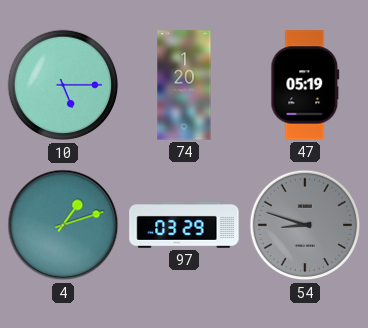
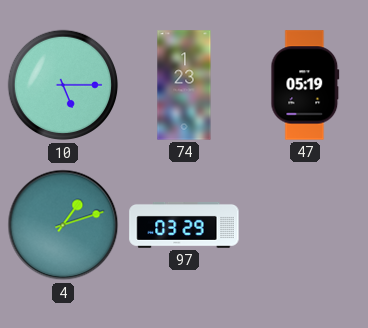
74: 1:20 -> 1:23
54: 8:48 -> none
